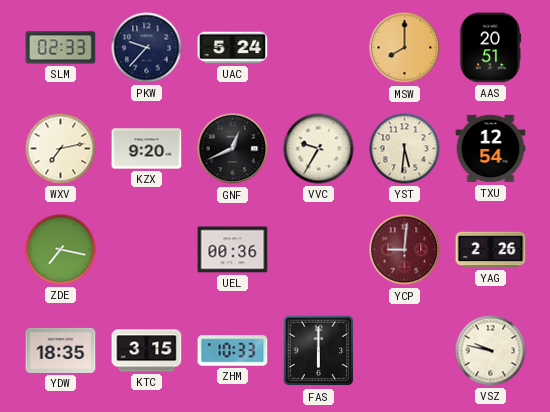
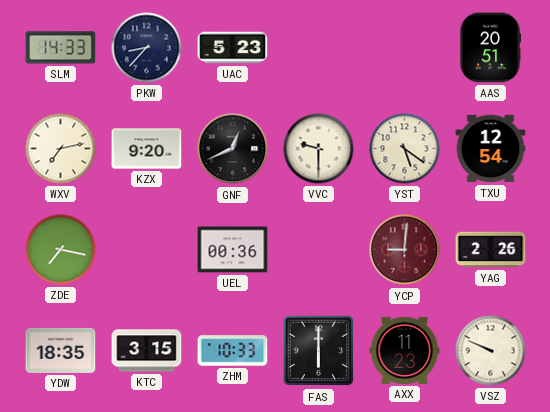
SLM: 02:33 -> 14:33
PKW: 9:37 -> 8:37
UAC: 5:24 -> 5:23
MSW: 8:00 -> none
VVC: 9:35 -> 9:30
YST: 5:31 -> 5:21
AXX: none -> 11:23
VSZ: 9:47 -> 9:49
